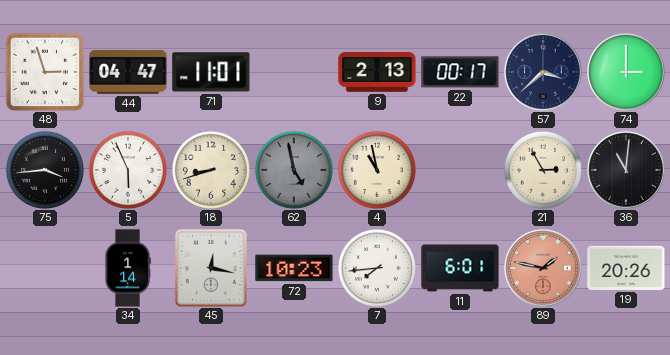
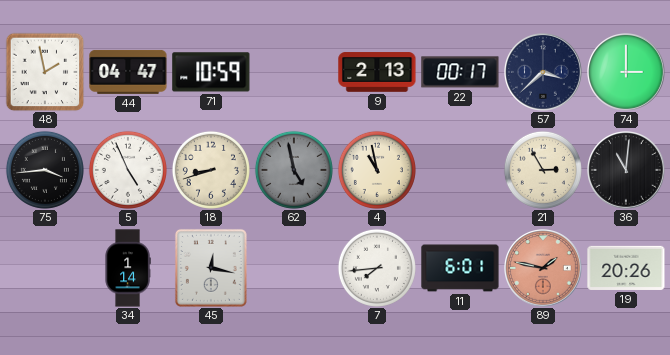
48: 2:57 -> 1:58
71: 11:01 -> 10:59
5: 5:56 -> 4:56
72: 10:23 -> none
